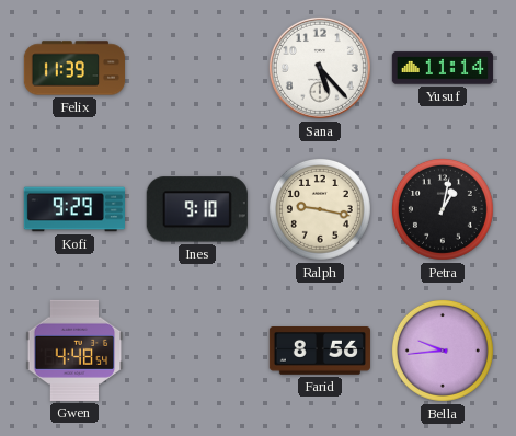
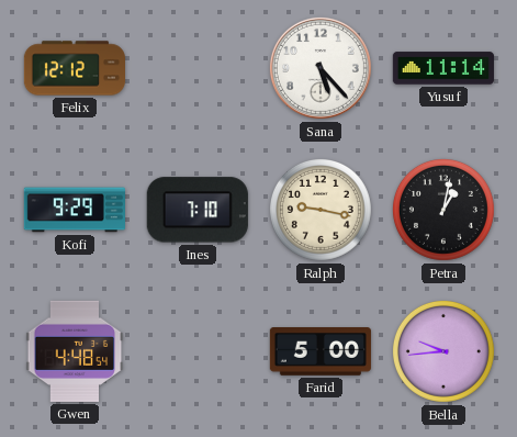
Felix: 11:39 -> 12:12
Ines: 9:10 -> 7:10
Farid: 8:56 -> 5:00
